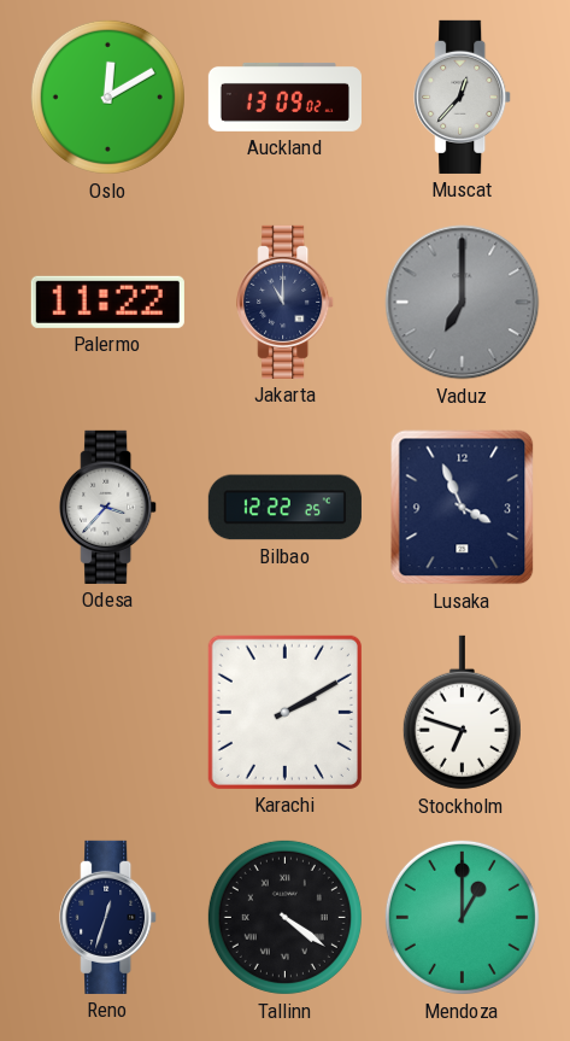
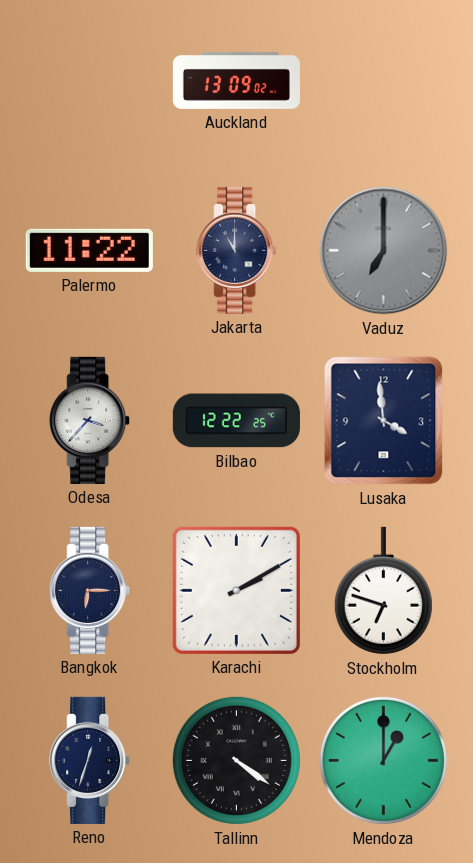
Oslo: 12:10 -> none
Muscat: 12:37 -> none
Lusaka: 3:56 -> 3:59
Bangkok: none -> 6:15
